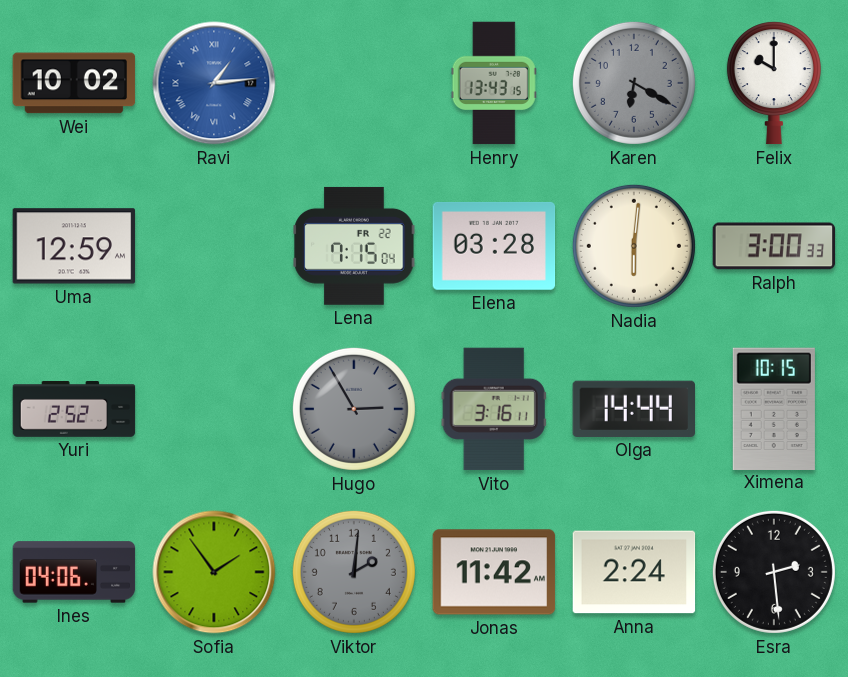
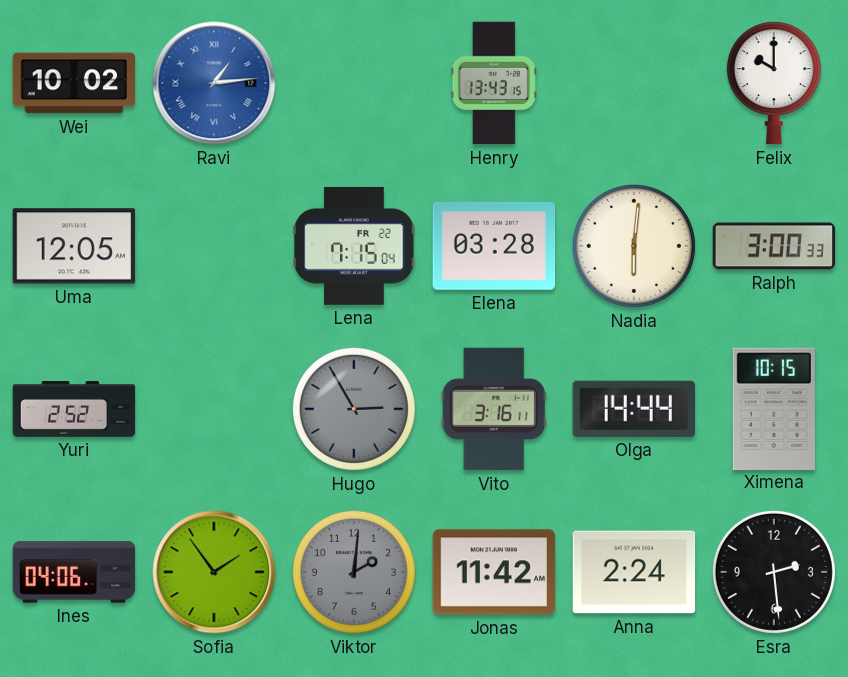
Karen: 6:20 -> none
Uma: 12:59 -> 12:05
